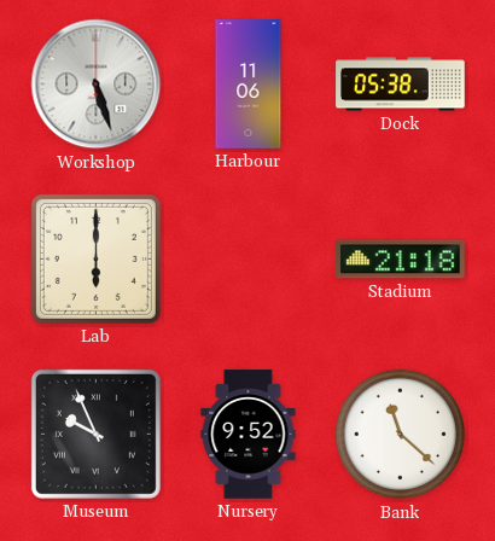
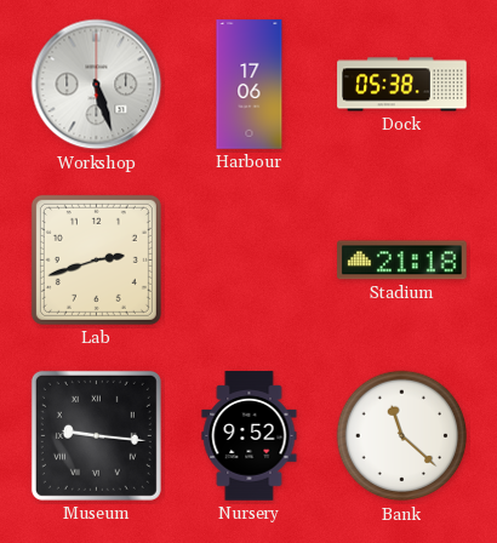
Harbour: 11:06 -> 17:06
Lab: 6:00 -> 2:42
Museum: 9:56 -> 9:16
